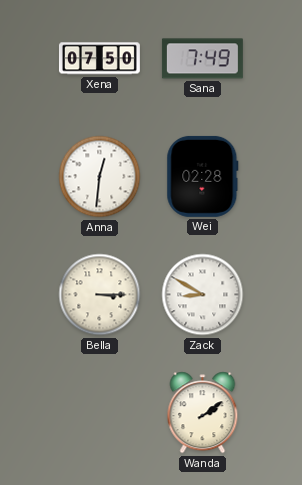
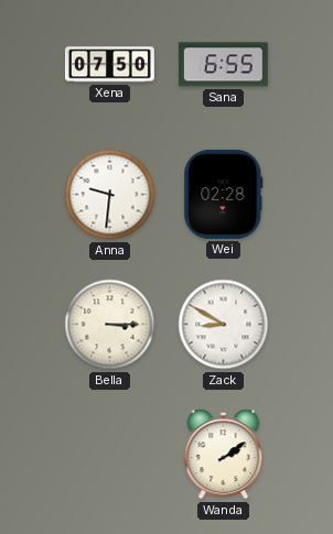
Sana: 7:49 -> 6:55
Anna: 12:31 -> 9:31
